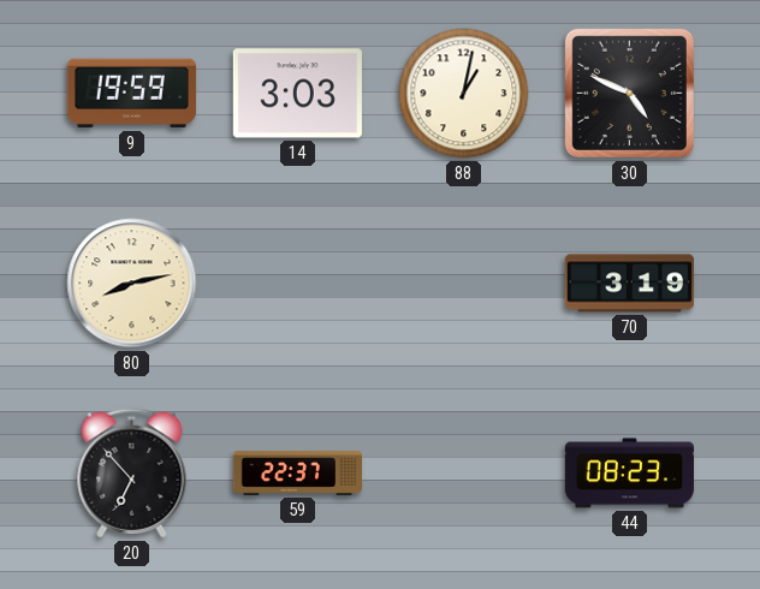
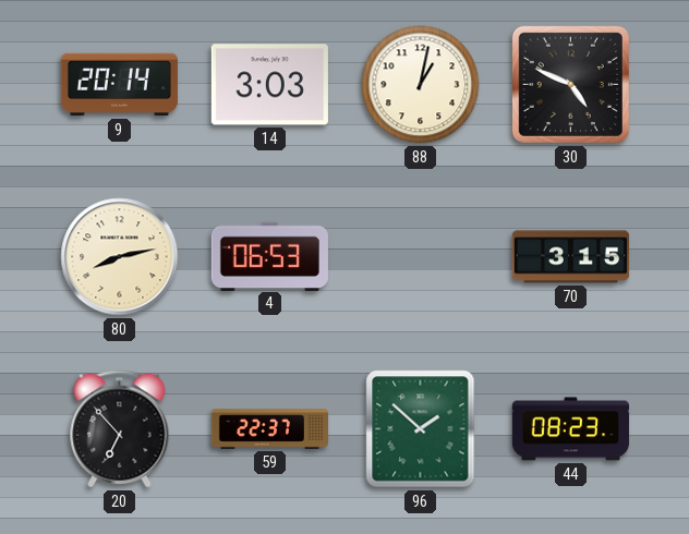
9: 19:59 -> 20:14
4: none -> 06:53
70: 3:19 -> 3:15
96: none -> 1:52
